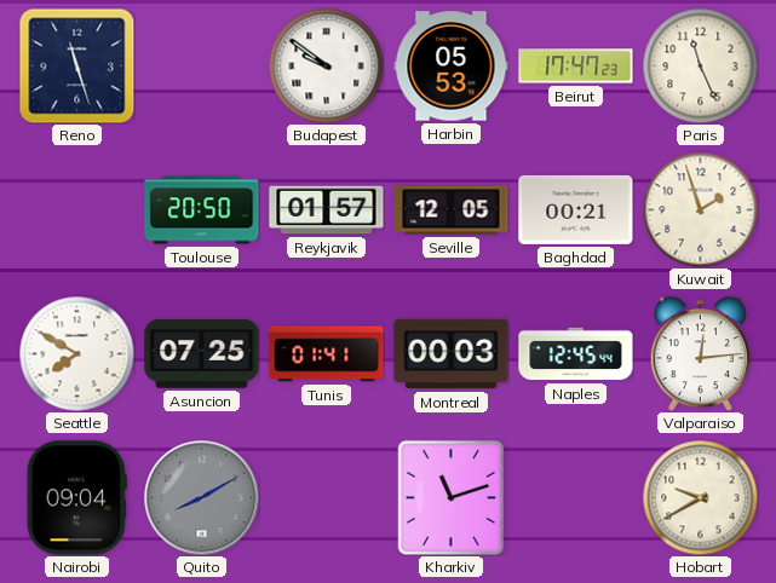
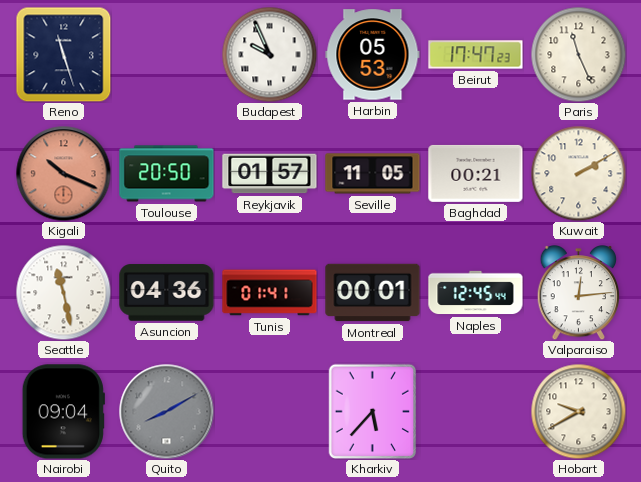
Budapest: 9:51 -> 9:56
Kigali: none -> 10:19
Seville: 12:05 -> 11:05
Kuwait: 1:57 -> 2:10
Seattle: 7:50 -> 11:28
Asuncion: 07:25 -> 04:36
Montreal: 00:03 -> 00:01
Kharkiv: 11:12 -> 5:37
